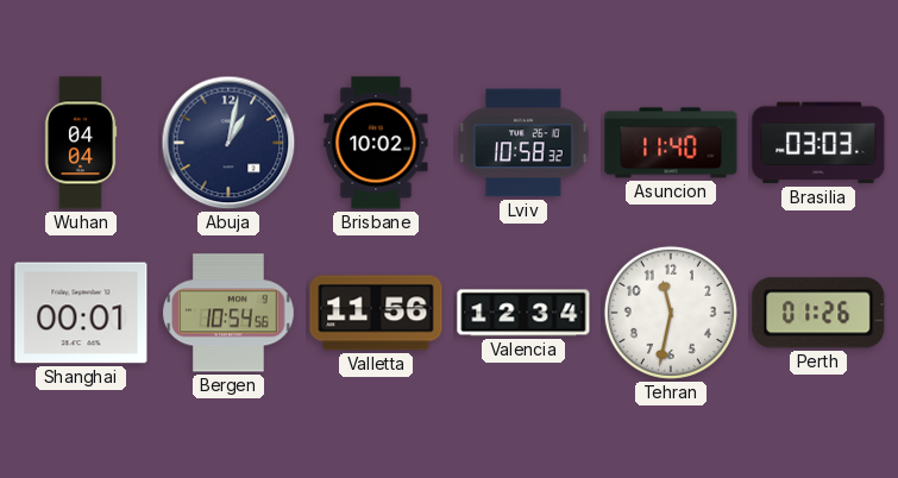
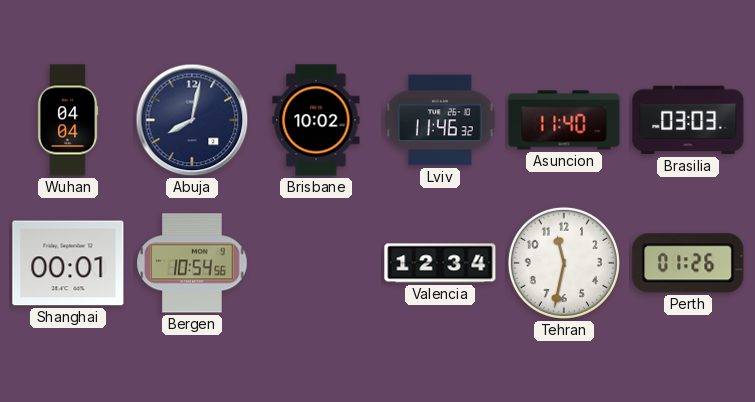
Abuja: 1:02 -> 8:02
Lviv: 10:58 -> 11:46
Valletta: 11:56 -> none
